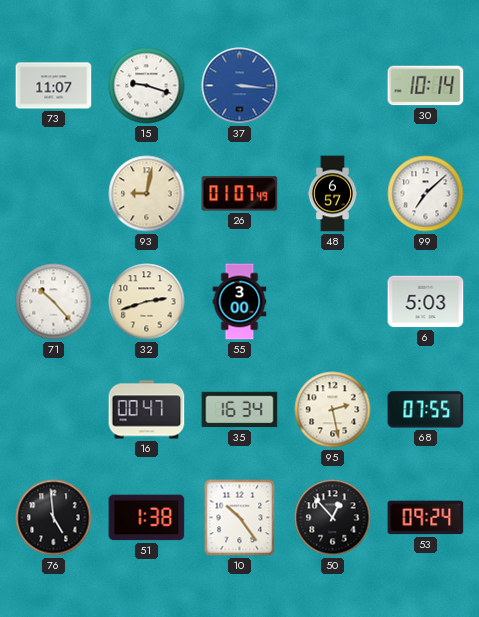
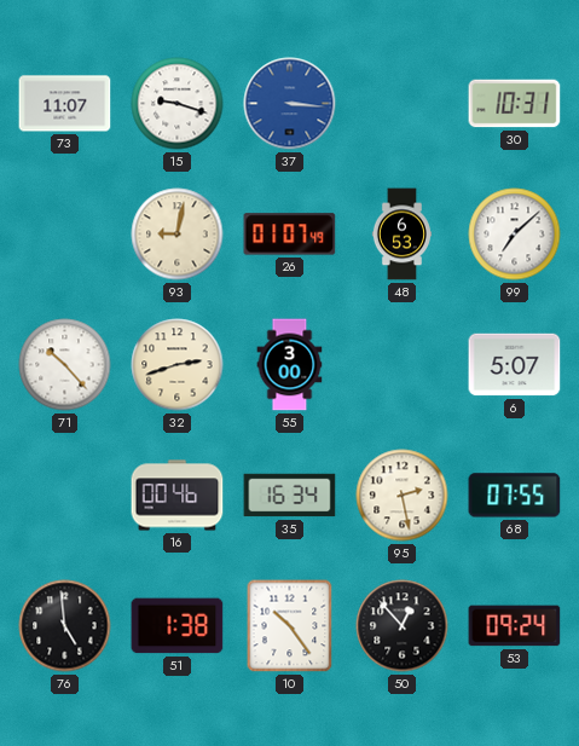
30: 10:14 -> 10:31
48: 6:57 -> 6:53
6: 5:03 -> 5:07
16: 00:47 -> 00:46
